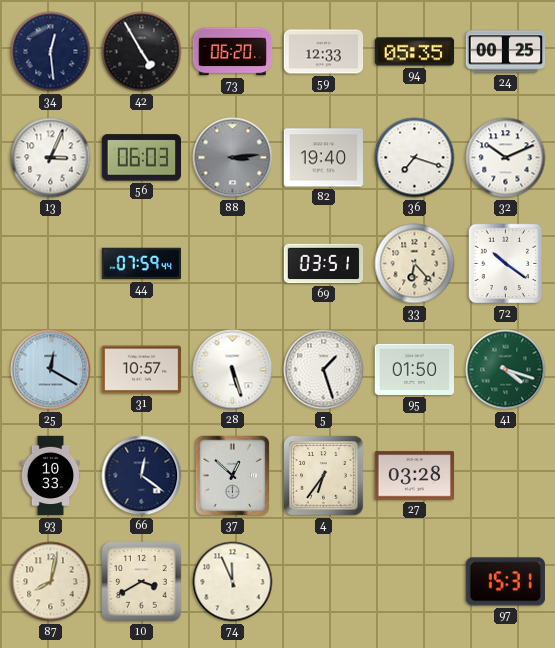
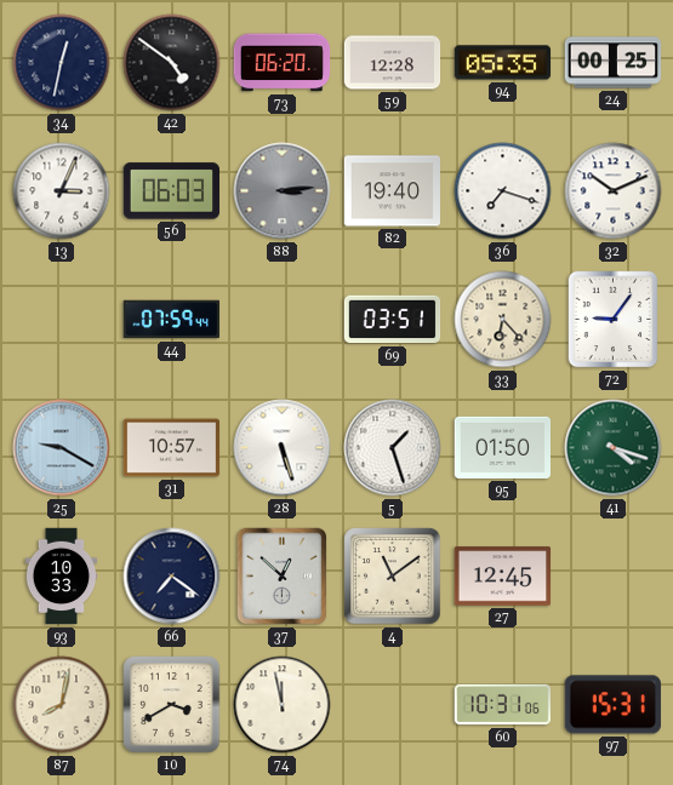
34: 12:29 -> 12:32
42: 4:55 -> 4:51
59: 12:33 -> 12:28
72: 10:21 -> 9:06
25: 12:20 -> 9:20
66: 12:21 -> 7:21
4: 6:36 -> 11:09
27: 03:28 -> 12:45
74: 11:56 -> 11:58
60: none -> 10:31
